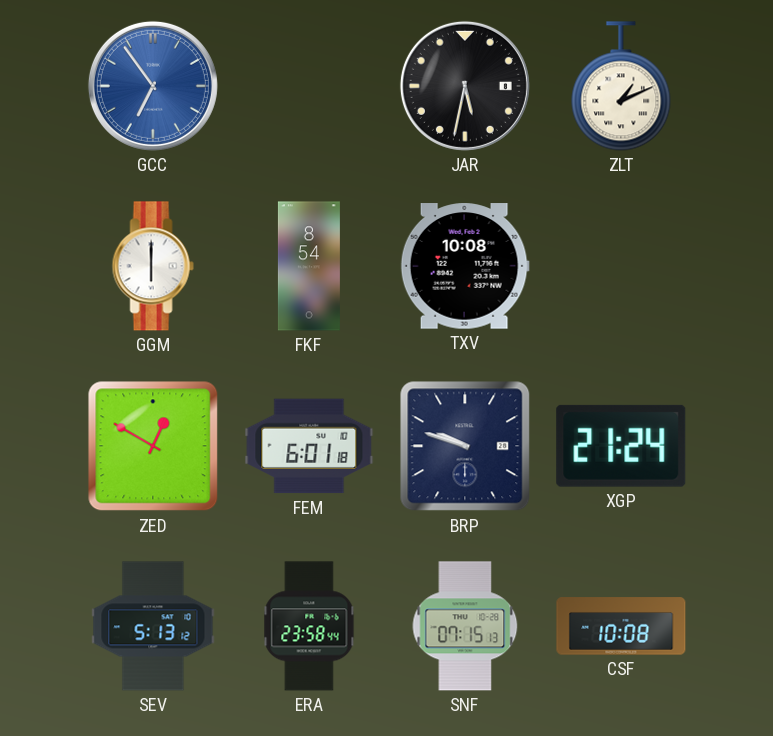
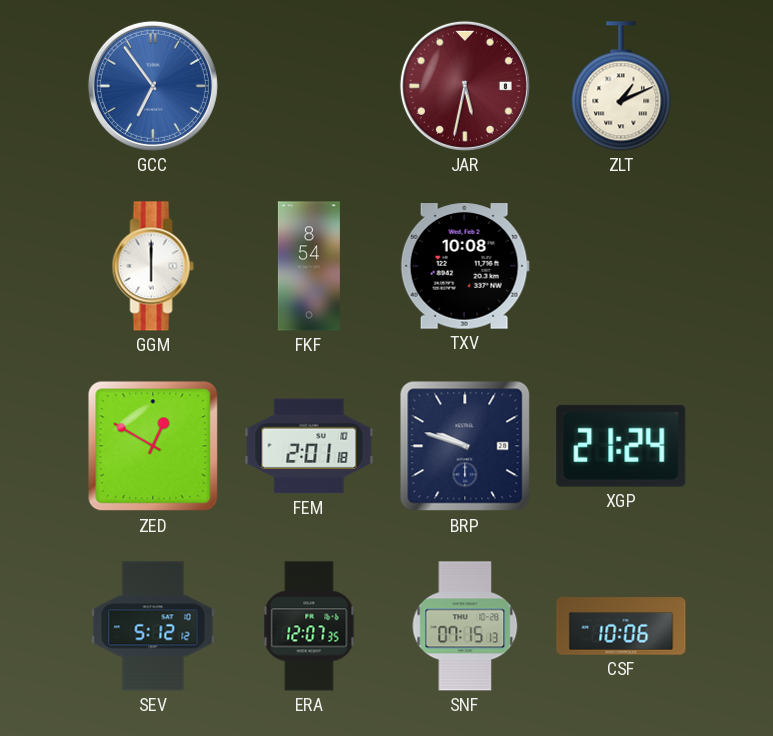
JAR dial: black -> burgundy
FEM: 6:01 -> 2:01
SEV: 5:13 -> 5:12
ERA: 23:58 -> 12:07
CSF: 10:08 -> 10:06
